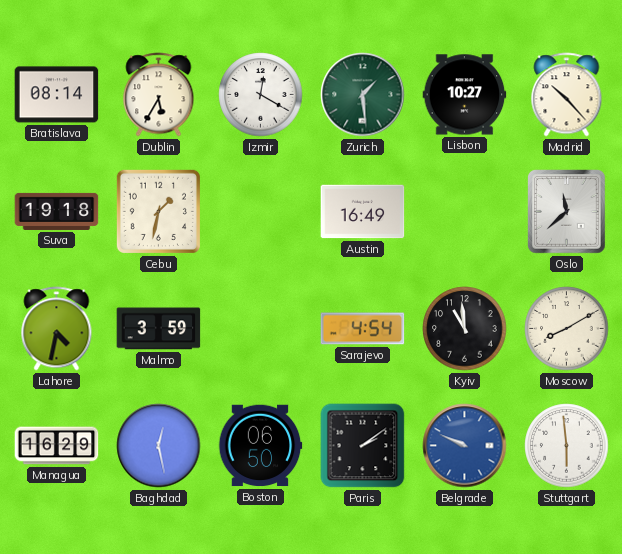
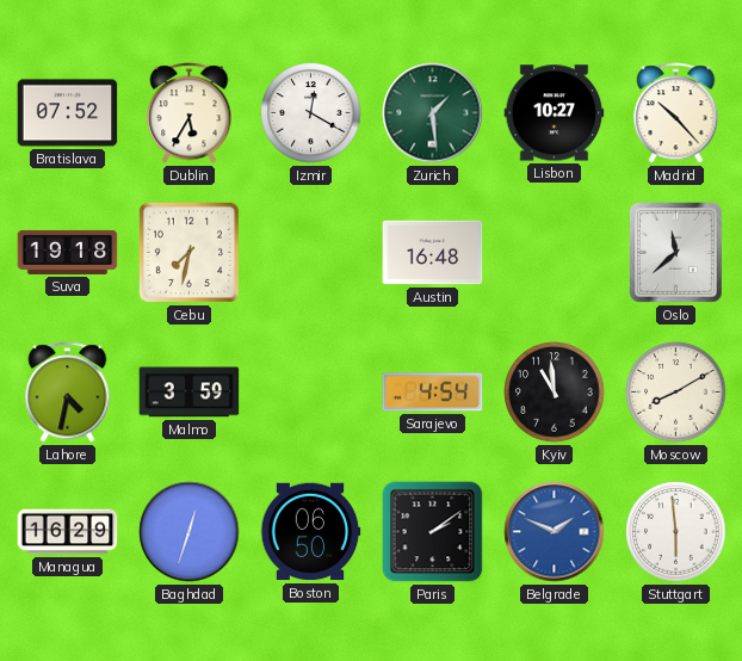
Bratislava: 08:14 -> 07:52
Cebu: 1:32 -> 7:32
Austin: 16:49 -> 16:48
Baghdad: 12:28 -> 12:33
Belgrade: 9:49 -> 1:49
